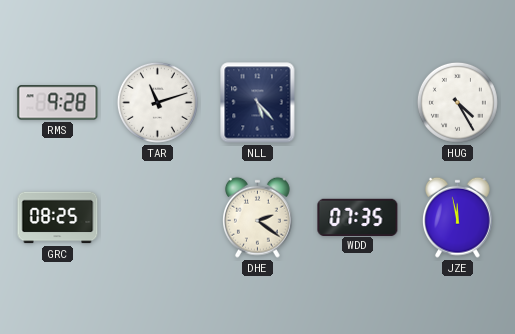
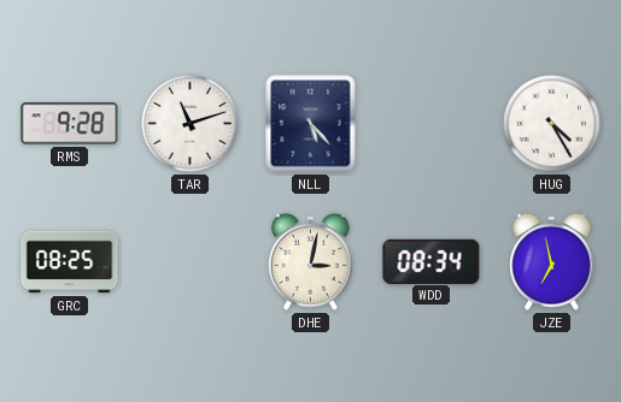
DHE: 2:21 -> 3:02
WDD: 07:35 -> 08:34
JZE: 11:58 -> 6:58
